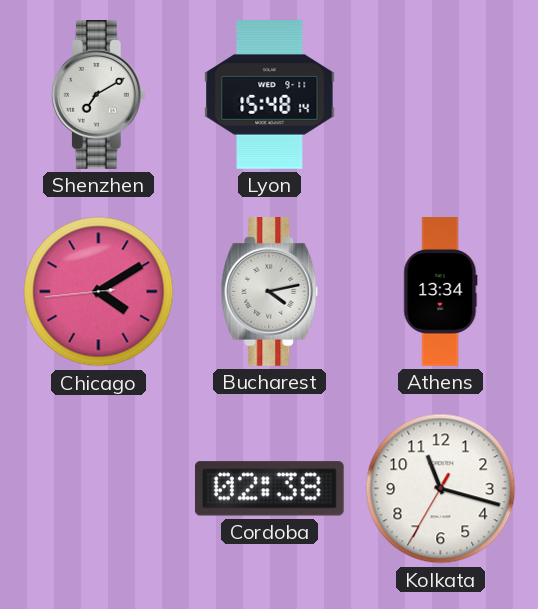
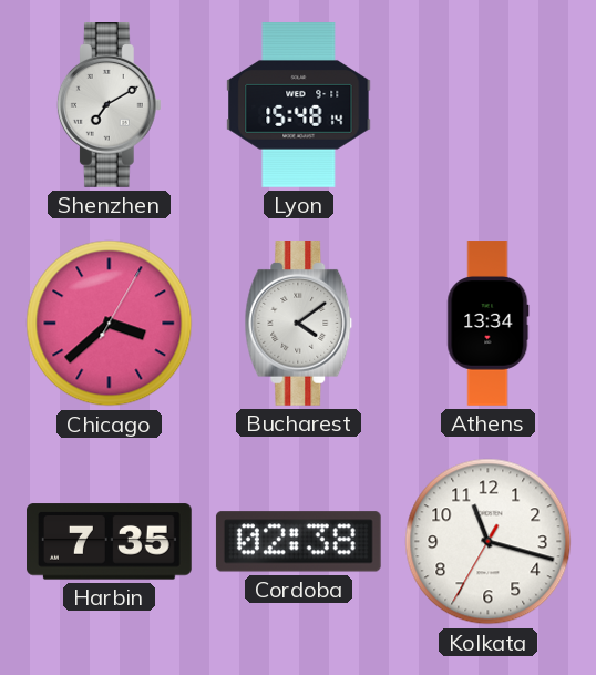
Chicago: 4:09 -> 3:38
Bucharest: 4:13 -> 4:09
Harbin: none -> 7:35
